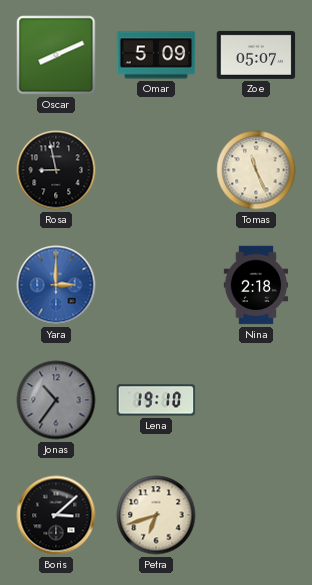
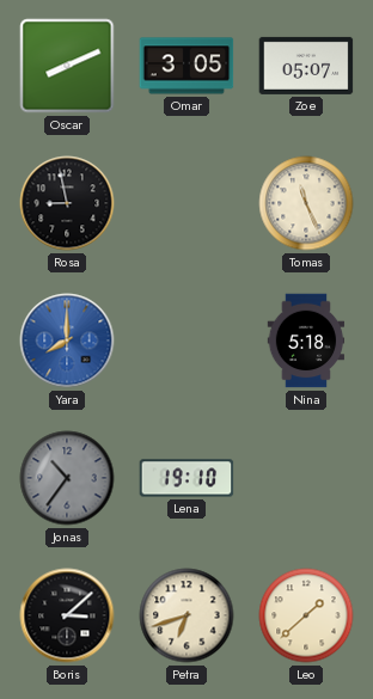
Omar: 5:09 -> 3:05
Yara: 3:00 -> 8:00
Nina: 2:18 -> 5:18
Leo: none -> 1:38
